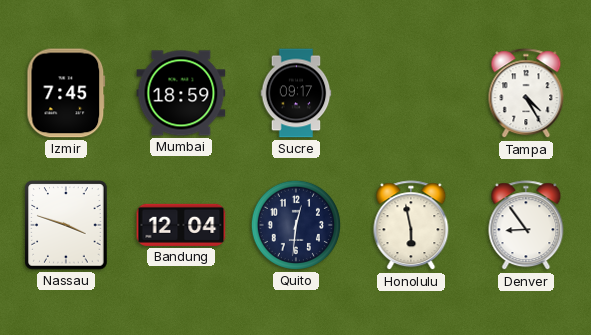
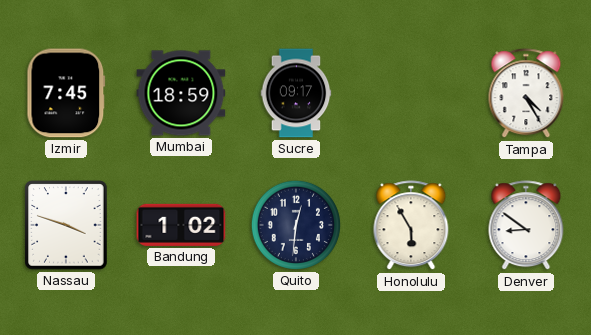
Bandung: 12:04 -> 1:02
Honolulu: 5:58 -> 5:55
Denver: 8:54 -> 8:51
